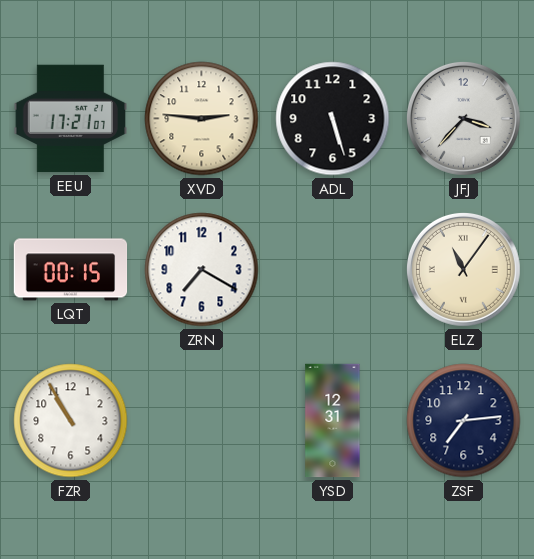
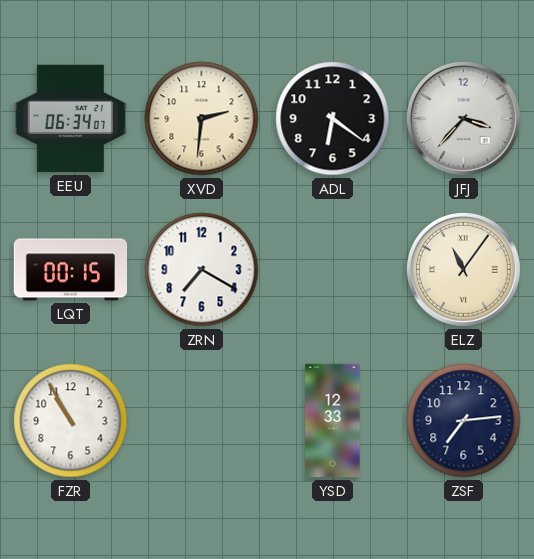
EEU: 17:21 -> 06:34
XVD: 2:46 -> 2:31
ADL: 5:27 -> 6:21
YSD: 12:31 -> 12:33
